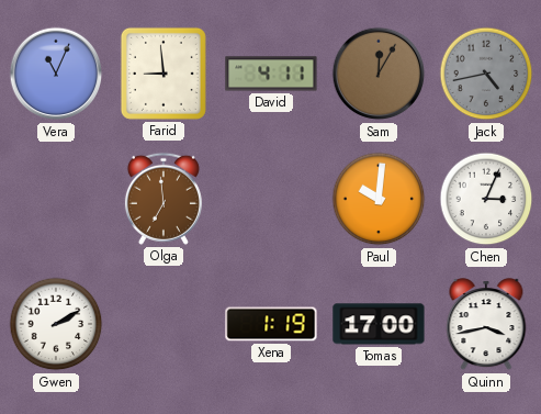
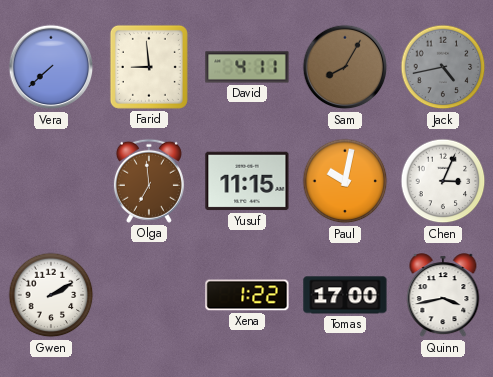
Vera: 11:04 -> 7:38
Sam: 12:05 -> 8:05
Yusuf: none -> 11:15
Paul: 10:01 -> 10:02
Xena: 1:19 -> 1:22
